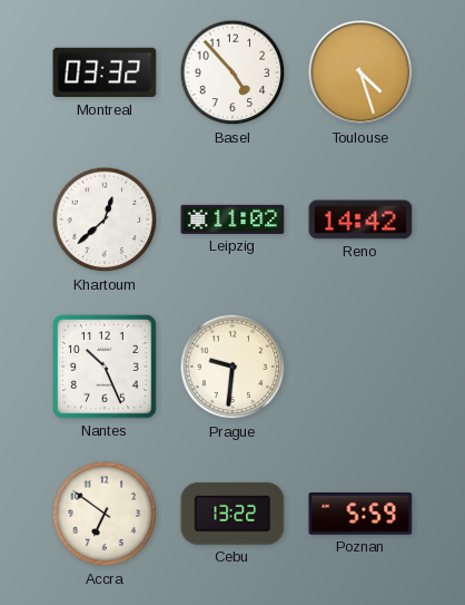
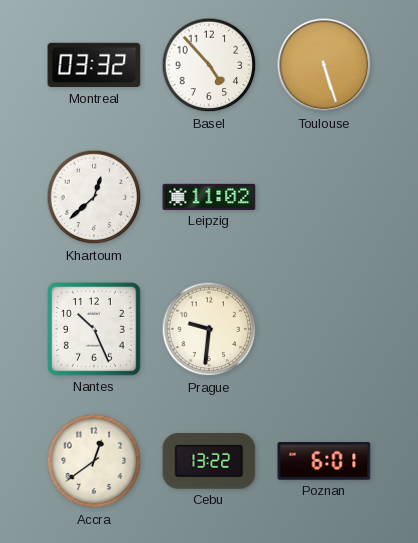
Toulouse: 4:27 -> 5:27
Reno: 14:42 -> none
Accra: 6:51 -> 12:39
Poznan: 5:59 -> 6:01
